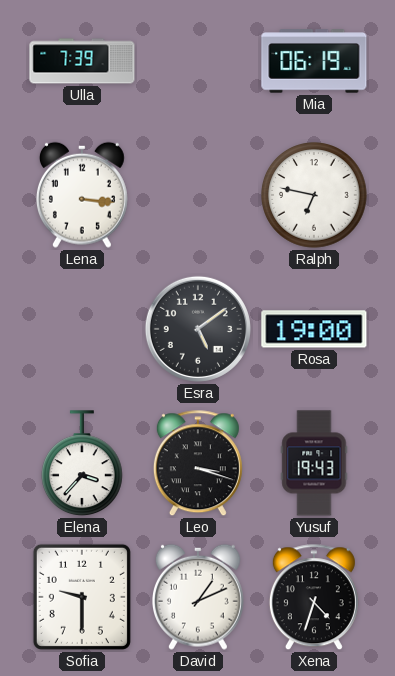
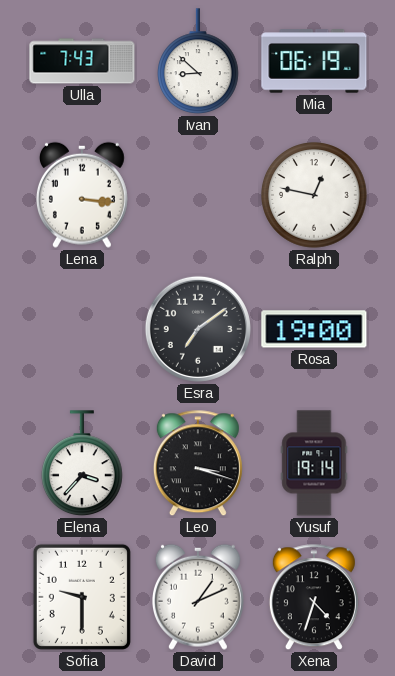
Ulla: 7:39 -> 7:43
Ivan: none -> 8:52
Ralph: 6:47 -> 12:47
Esra: 5:09 -> 7:09
Yusuf: 19:43 -> 19:14
